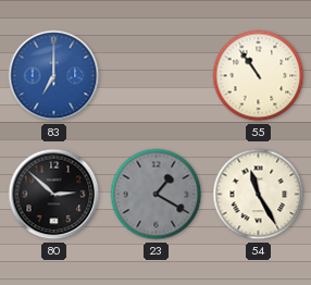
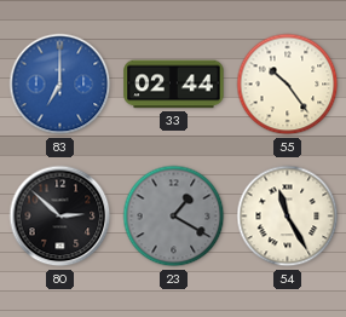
33: none -> 02:44
55: 10:54 -> 10:24
